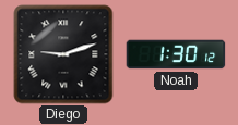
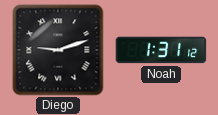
Noah: 1:30 -> 1:31
